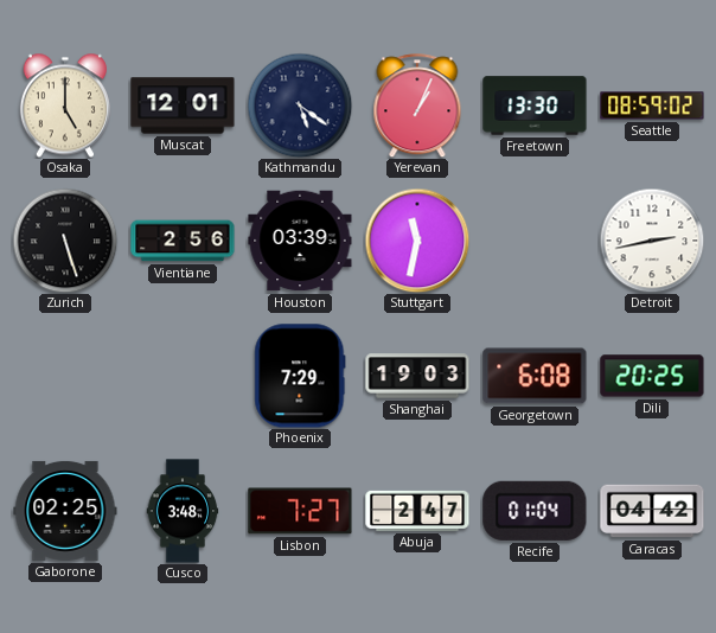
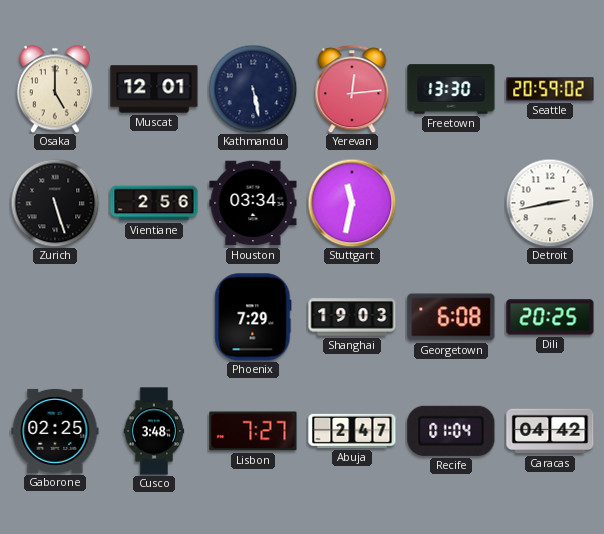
Kathmandu: 5:21 -> 5:28
Yerevan: 1:04 -> 12:14
Seattle: 08:59 -> 20:59
Houston: 03:39 -> 03:34
